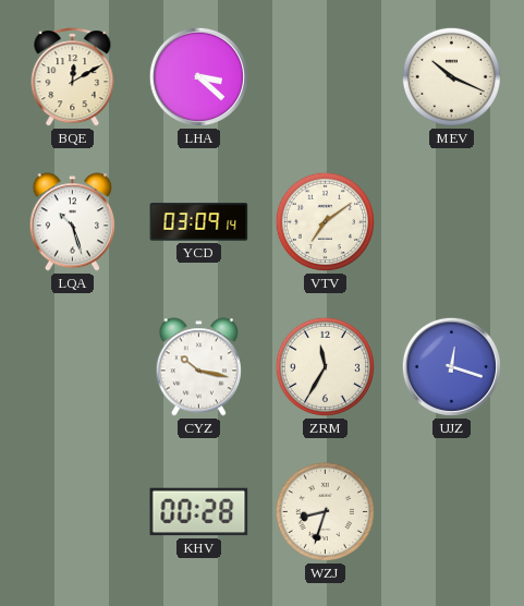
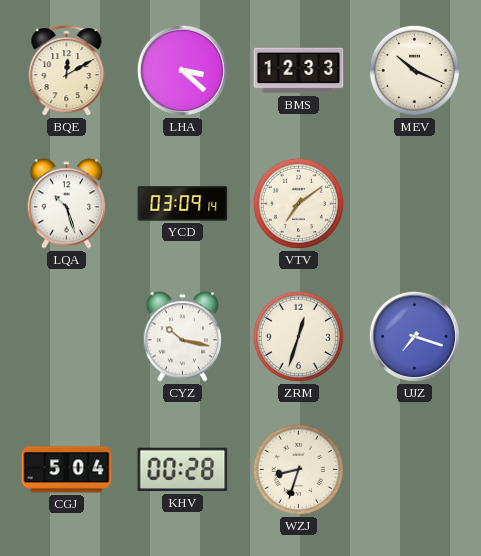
BMS: none -> 12:33
ZRM: 11:35 -> 12:33
UJZ: 12:18 -> 7:18
CGJ: none -> 5:04
